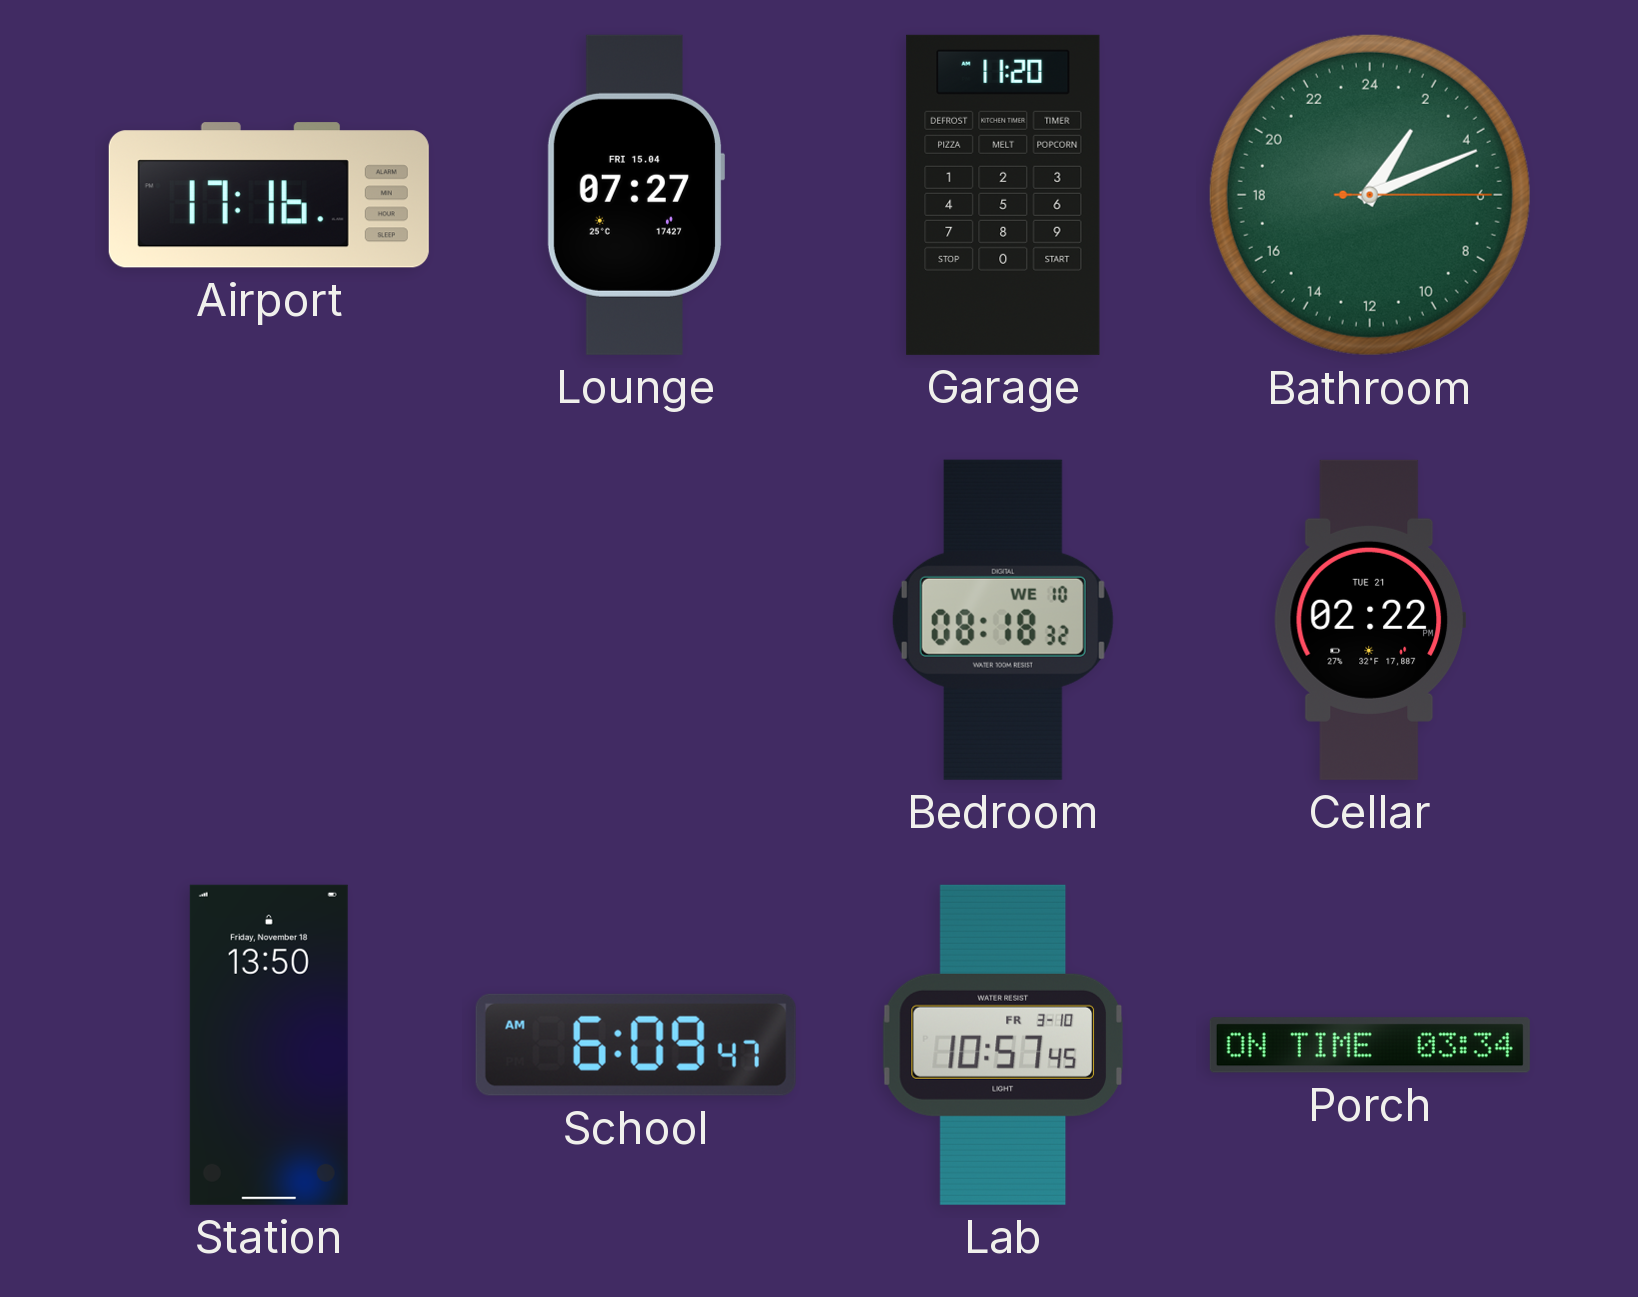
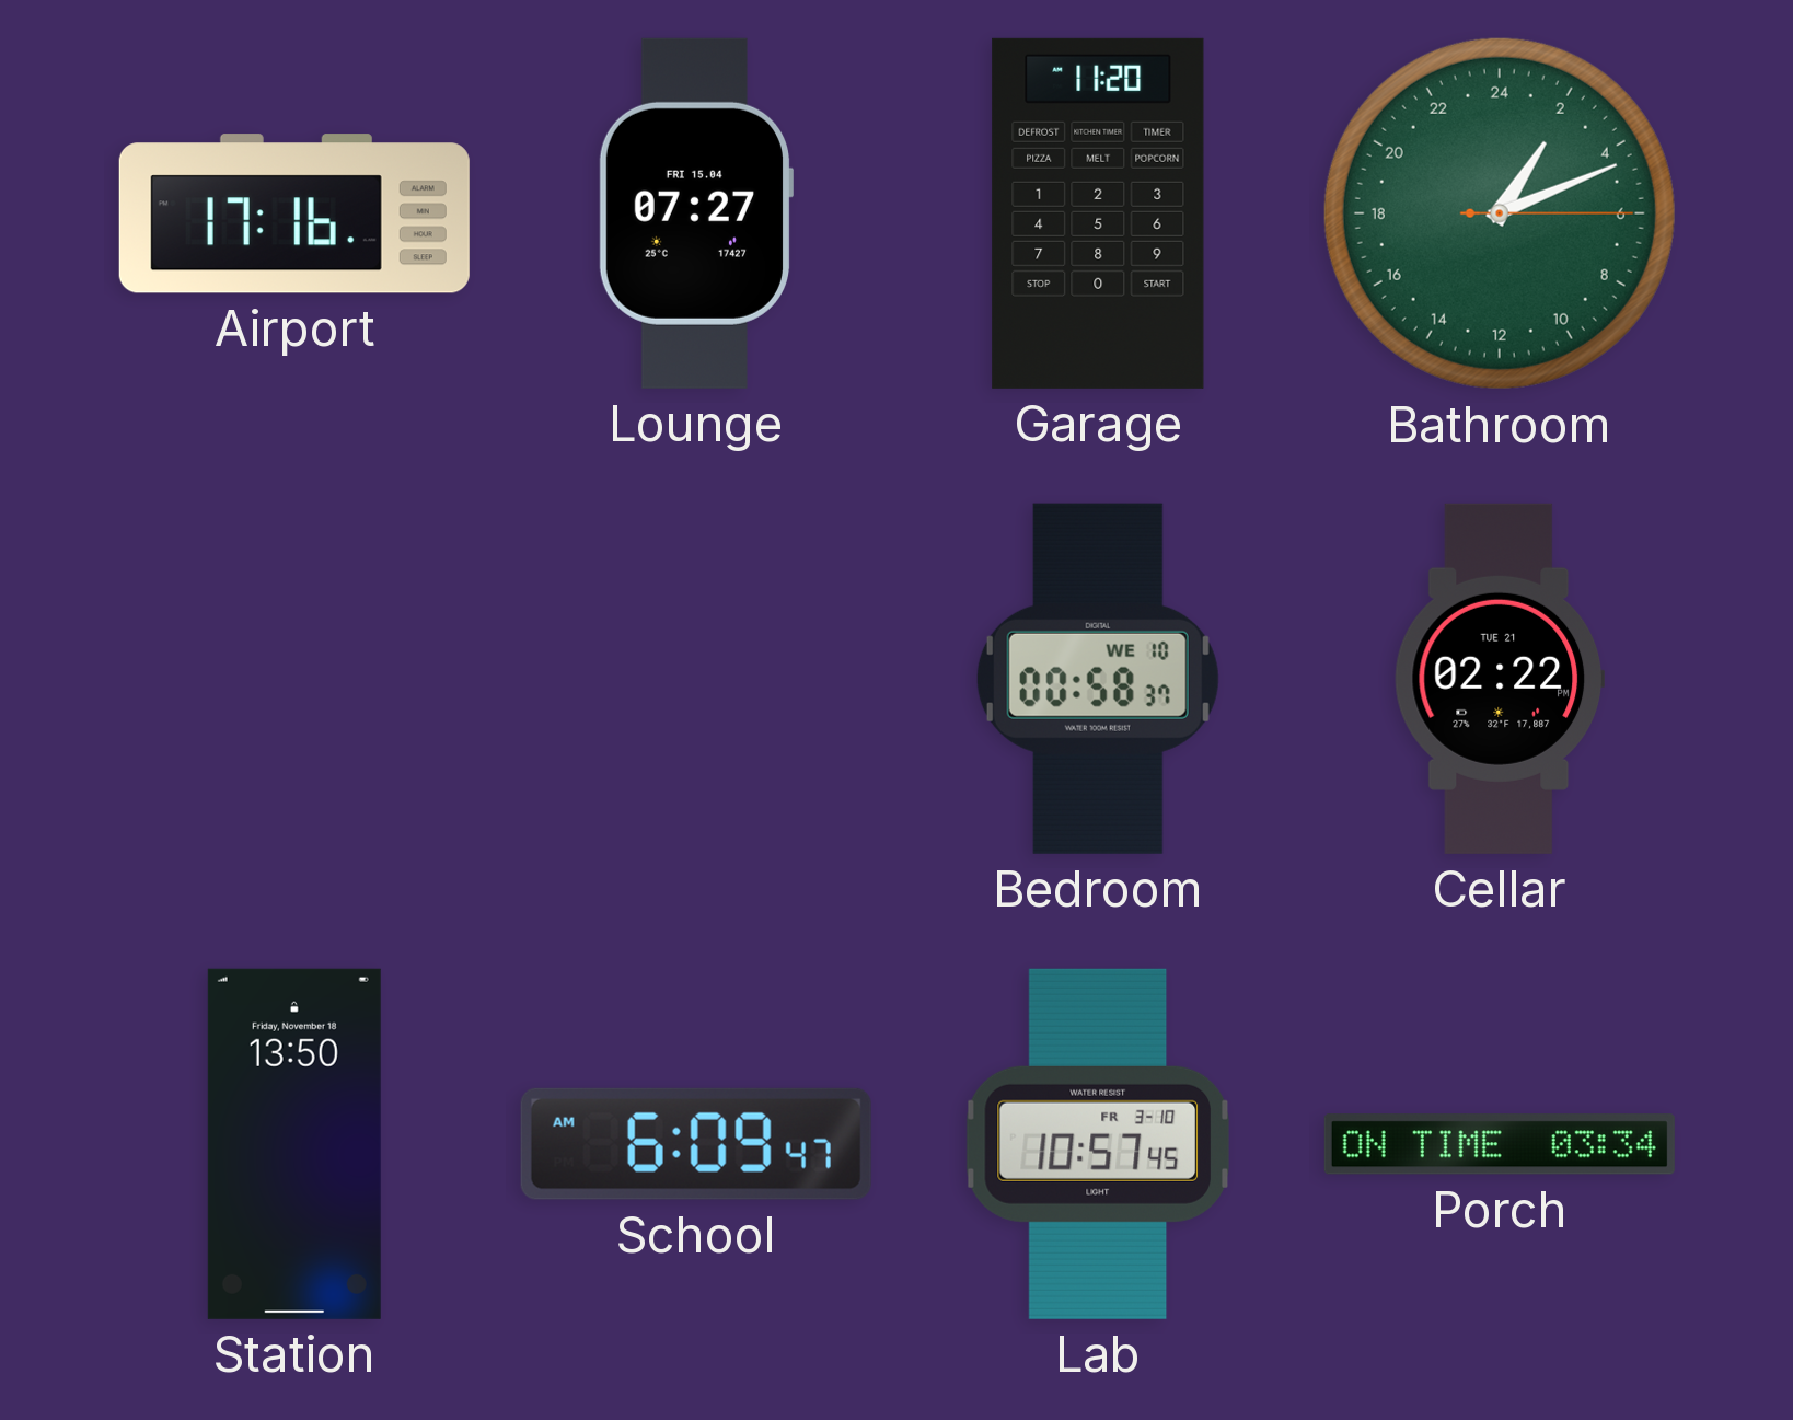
Bedroom: 08:18 -> 00:58
